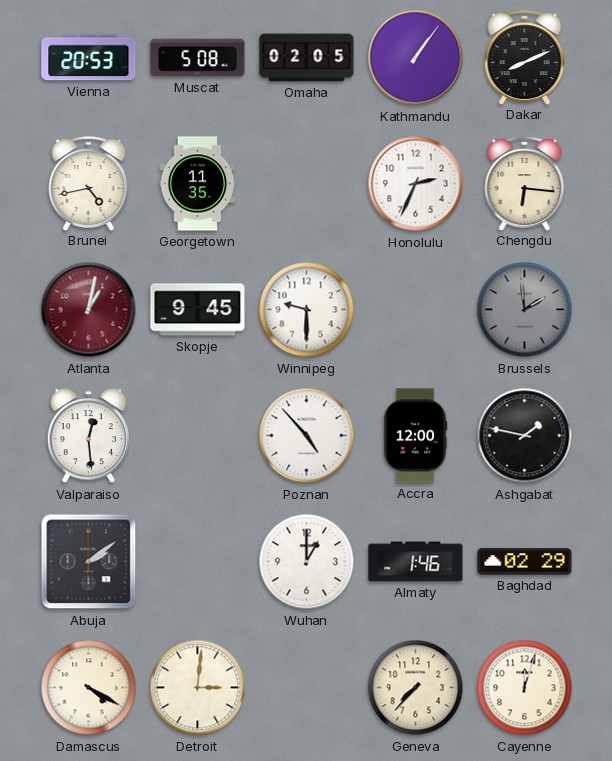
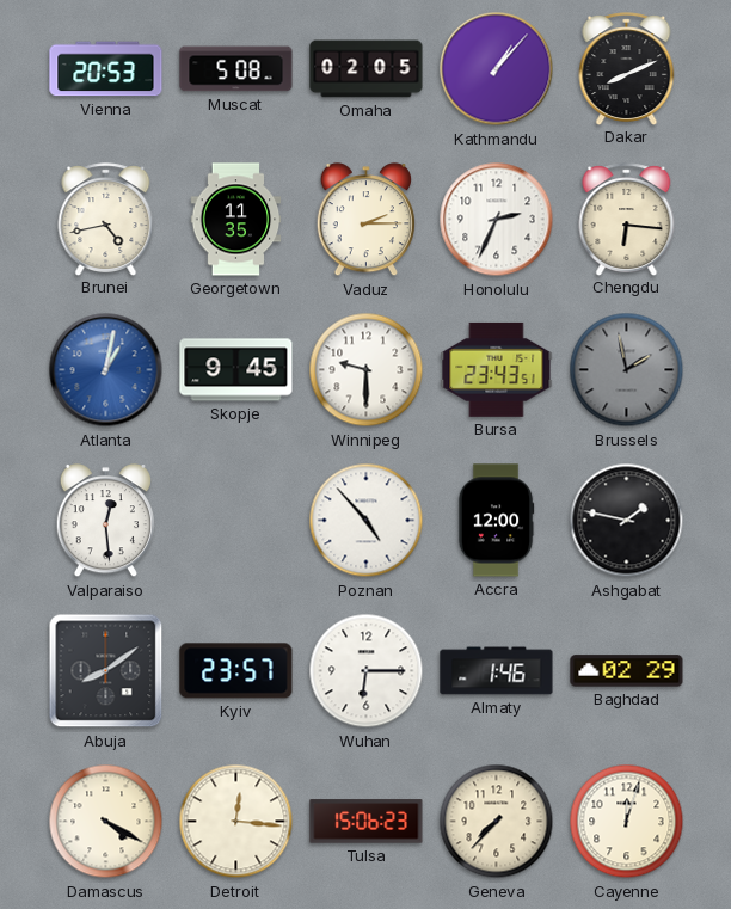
Kathmandu: 1:06 -> 1:07
Vaduz: none -> 2:15
Atlanta dial: burgundy -> blue
Bursa: none -> 23:43
Brussels: 1:59 -> 1:58
Abuja: 2:09 -> 8:09
Kyiv: none -> 23:57
Wuhan: 1:00 -> 6:15
Detroit: 3:01 -> 12:16
Tulsa: none -> 15:06
